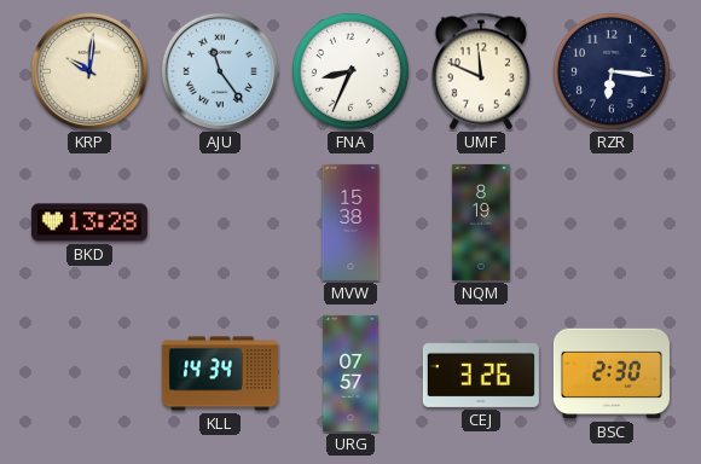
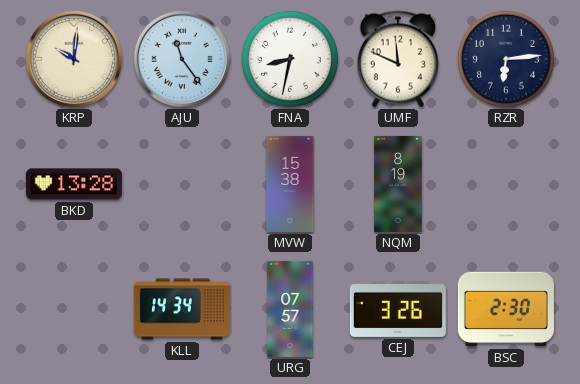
FNA: 8:34 -> 8:32
RZR: 6:16 -> 6:14
